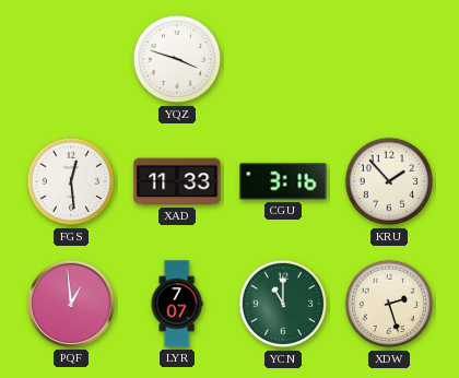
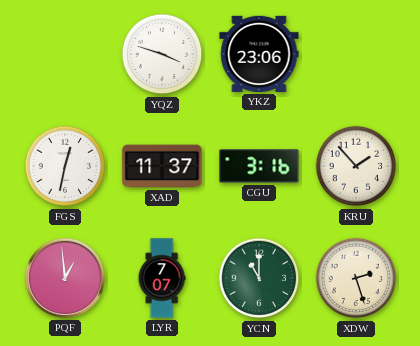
YKZ: none -> 23:06
FGS: 12:29 -> 12:32
XAD: 11:33 -> 11:37
